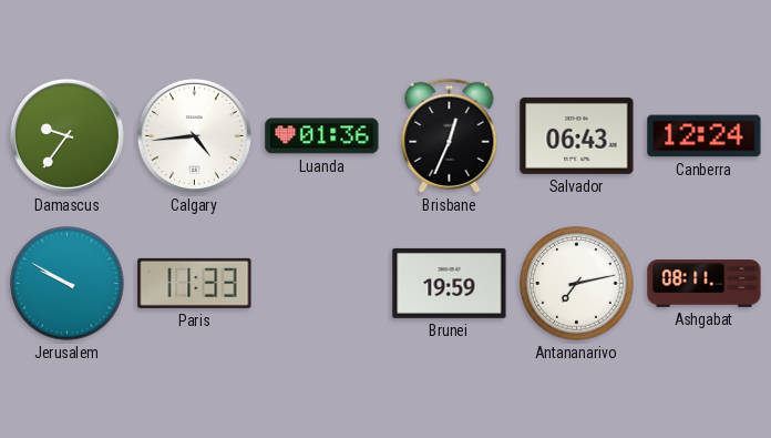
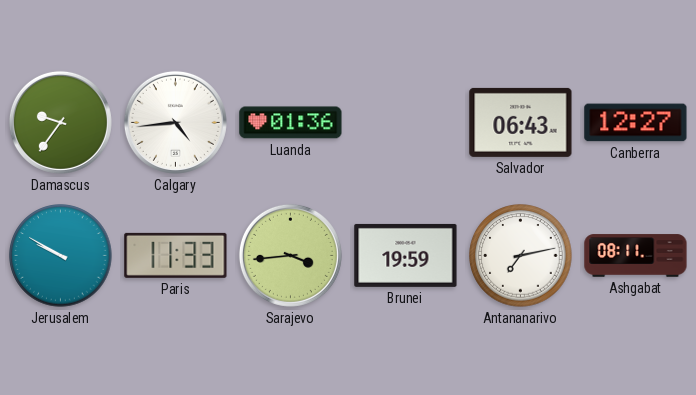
Brisbane: 12:34 -> none
Canberra: 12:24 -> 12:27
Sarajevo: none -> 3:44
